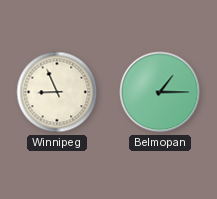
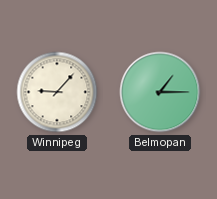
Winnipeg: 8:56 -> 9:07
